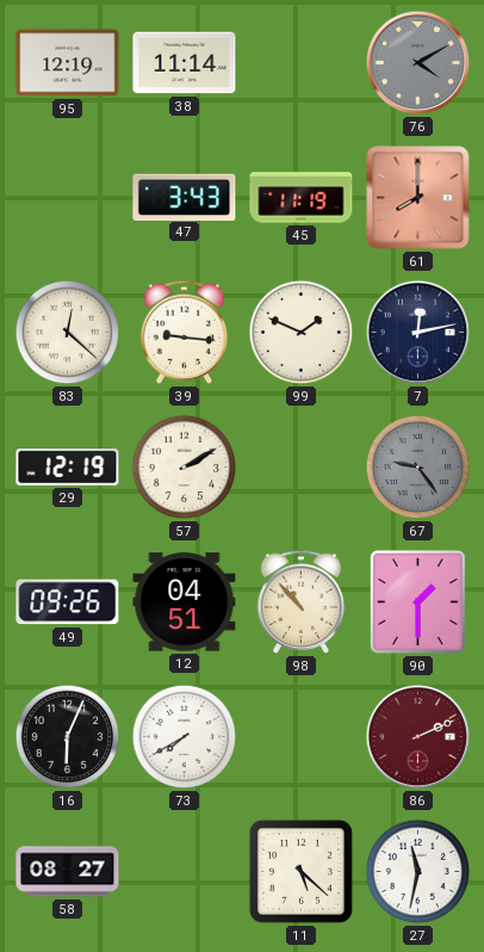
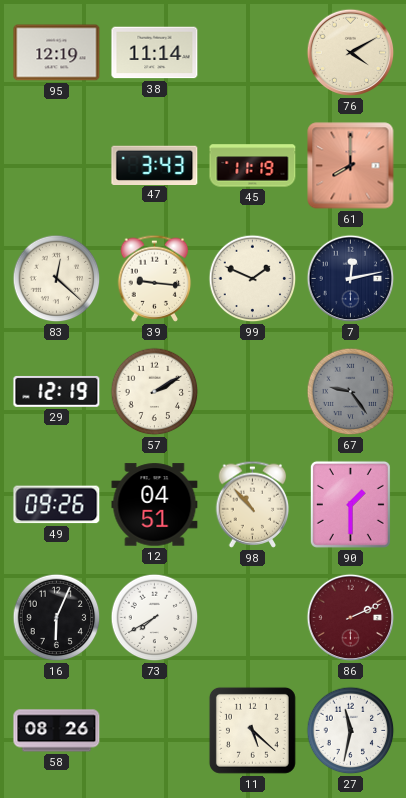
76 dial: grey -> cream
58: 08:27 -> 08:26
